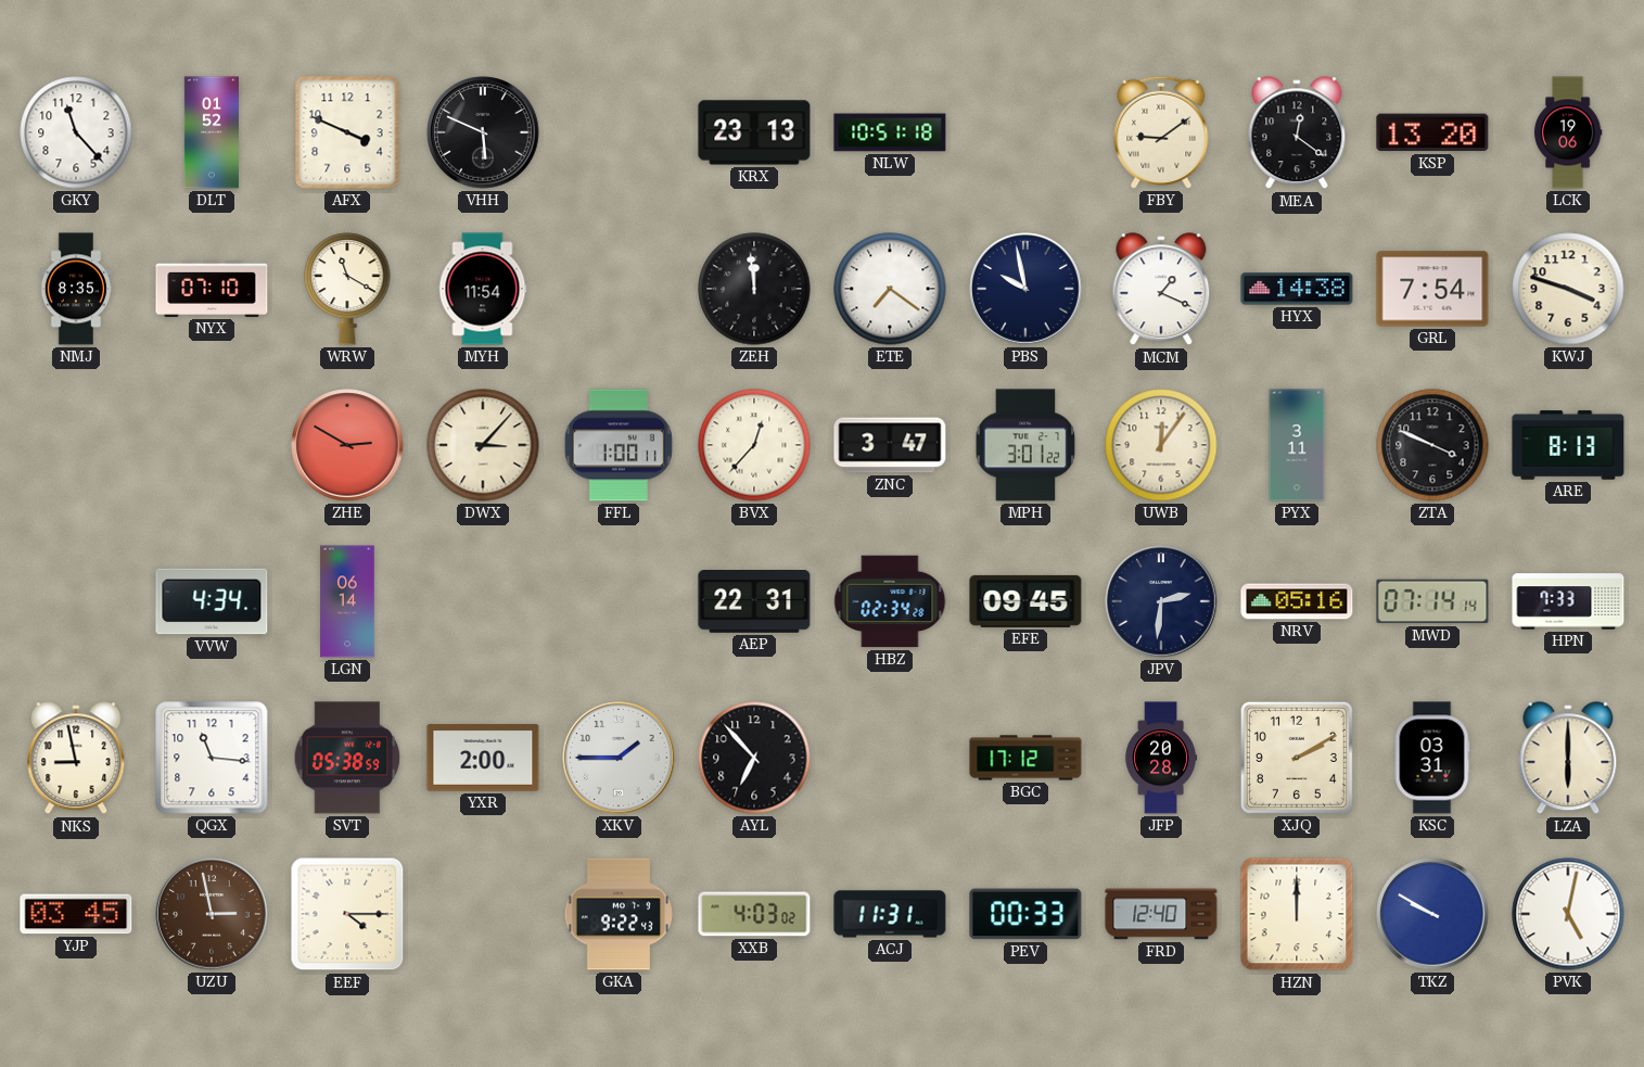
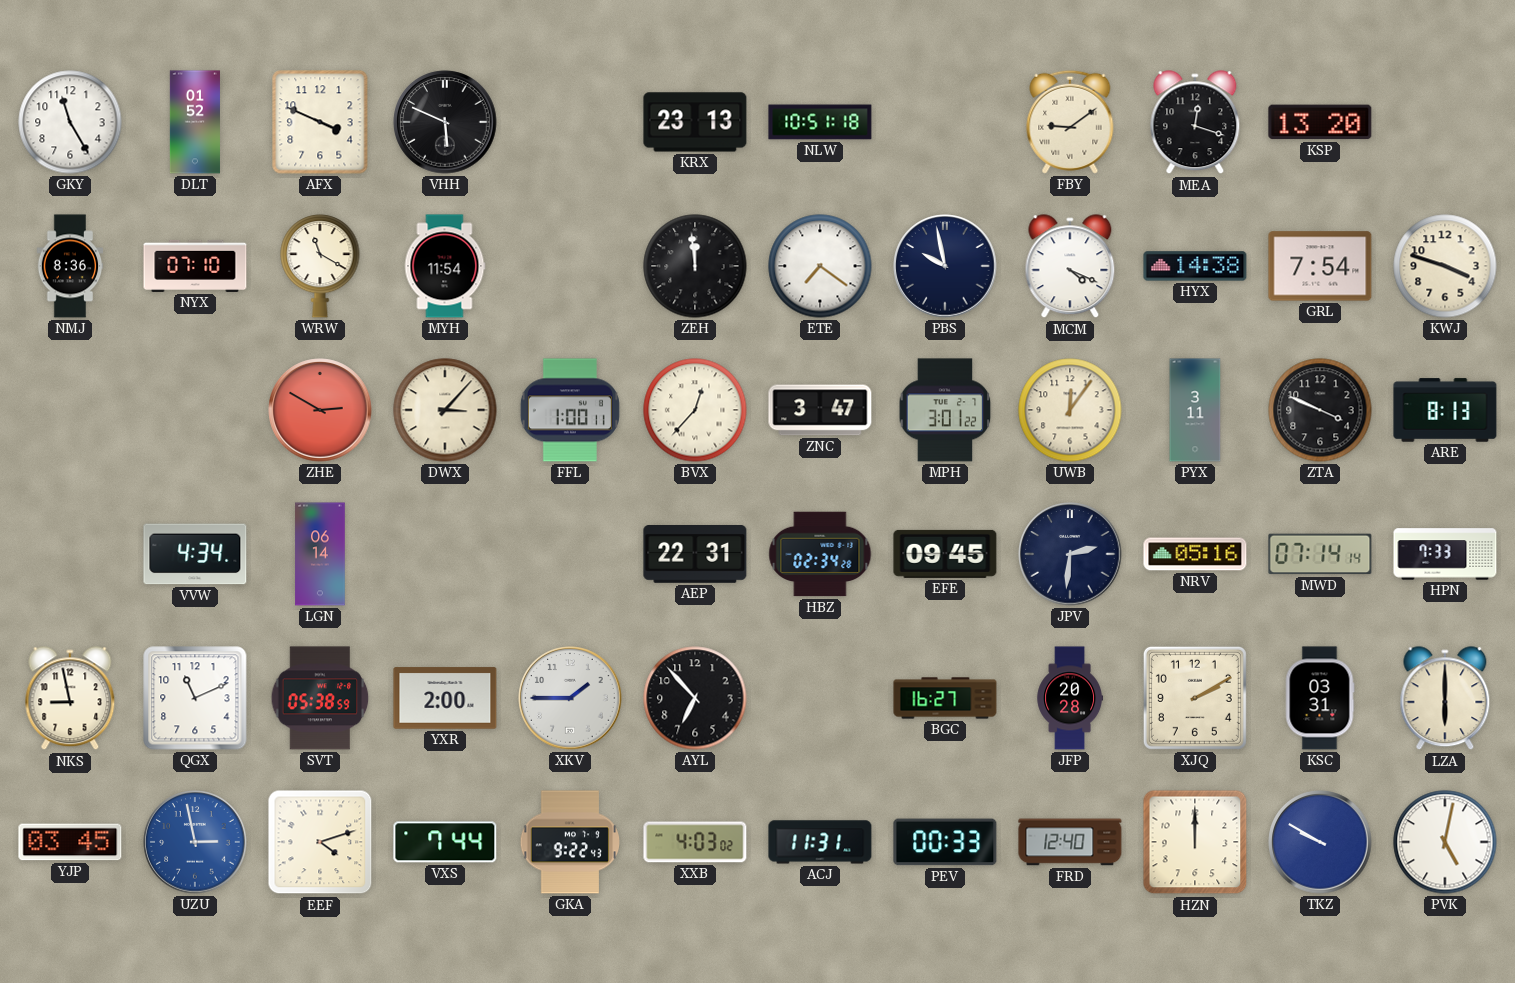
GKY: 11:23 -> 11:25
MEA: 12:21 -> 12:18
LCK: 19:06 -> none
NMJ: 8:35 -> 8:36
MCM: 1:19 -> 4:19
QGX: 11:16 -> 11:11
BGC: 17:12 -> 16:27
UZU dial: brown -> blue
EEF: 4:15 -> 4:12
VXS: none -> 7:44
